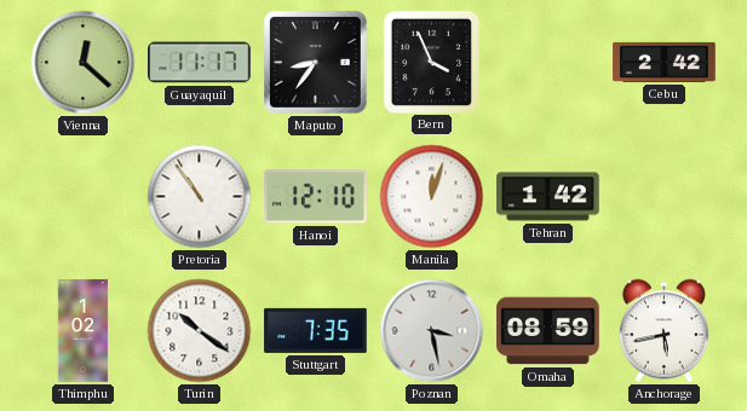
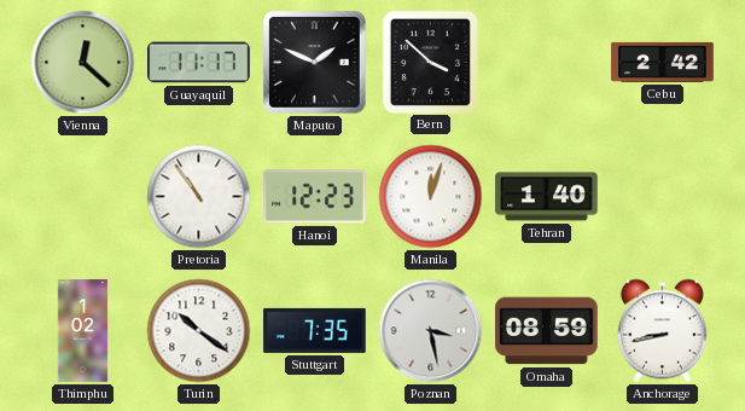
Maputo: 8:36 -> 1:49
Bern: 3:56 -> 3:52
Hanoi: 12:10 -> 12:23
Tehran: 1:42 -> 1:40
Anchorage: 5:43 -> 8:43
